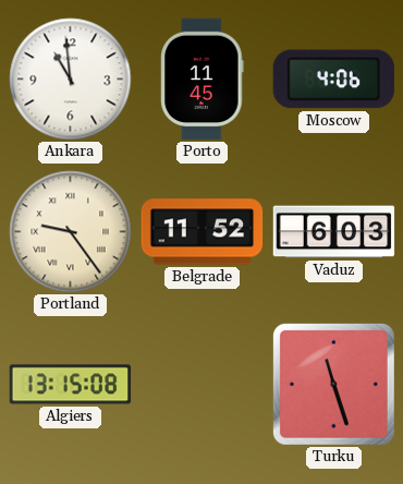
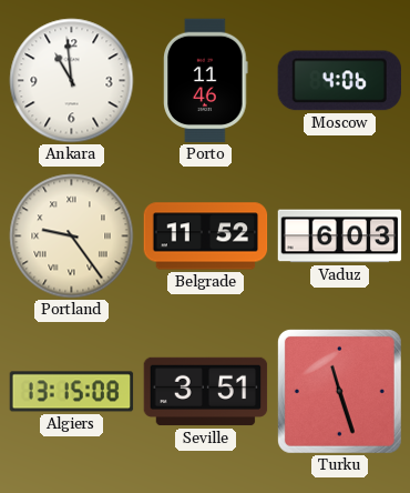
Porto: 11:45 -> 11:46
Seville: none -> 3:51
